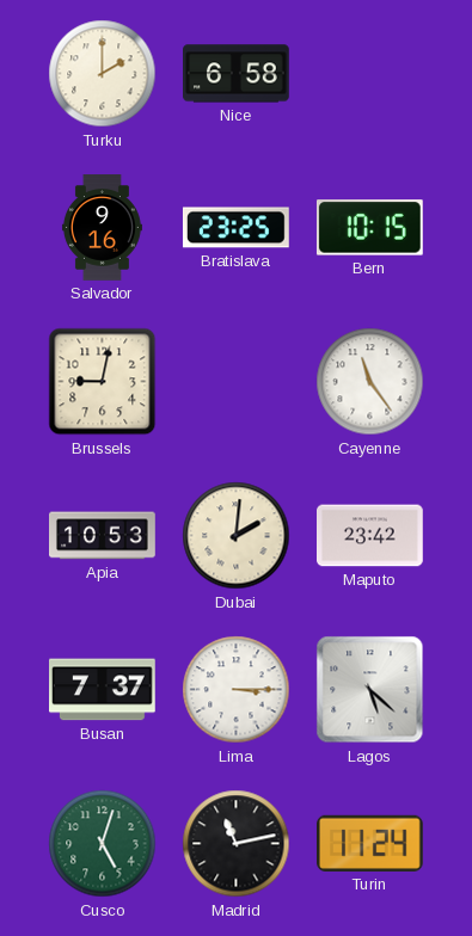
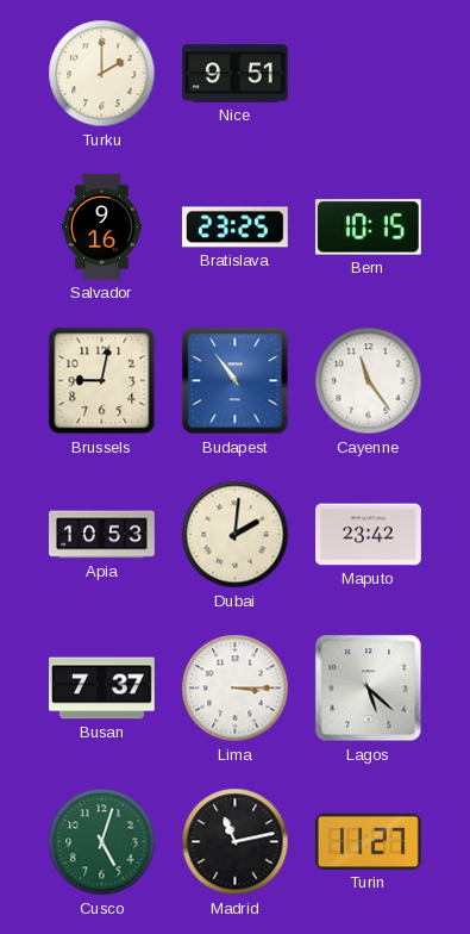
Nice: 6:58 -> 9:51
Budapest: none -> 10:54
Turin: 11:24 -> 11:27
